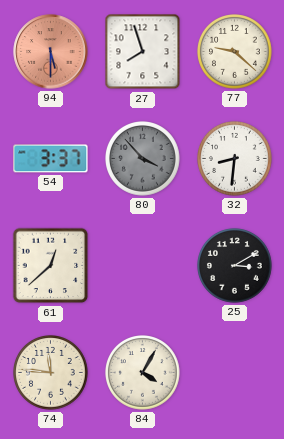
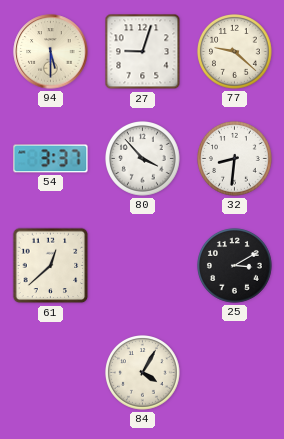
94 dial: salmon -> cream
27: 7:57 -> 9:03
80 dial: grey -> white
74: 11:46 -> none
